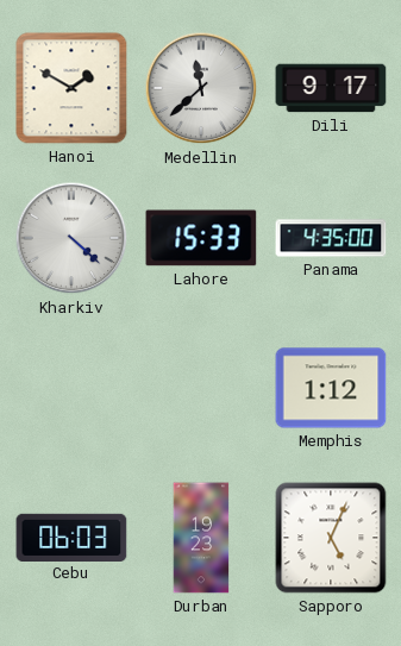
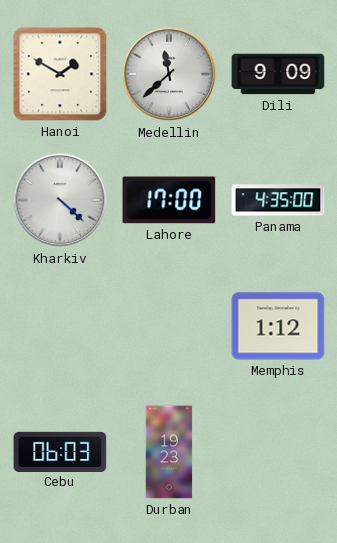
Dili: 9:17 -> 9:09
Lahore: 15:33 -> 17:00
Sapporo: 5:04 -> none
